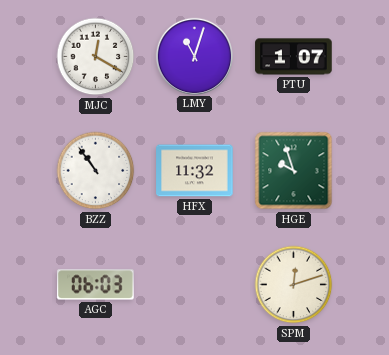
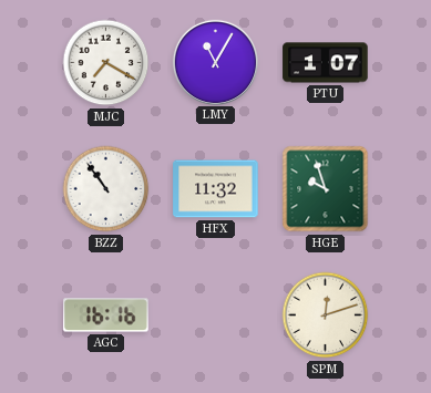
MJC: 12:20 -> 7:20
LMY: 11:03 -> 11:05
AGC: 06:03 -> 16:16
